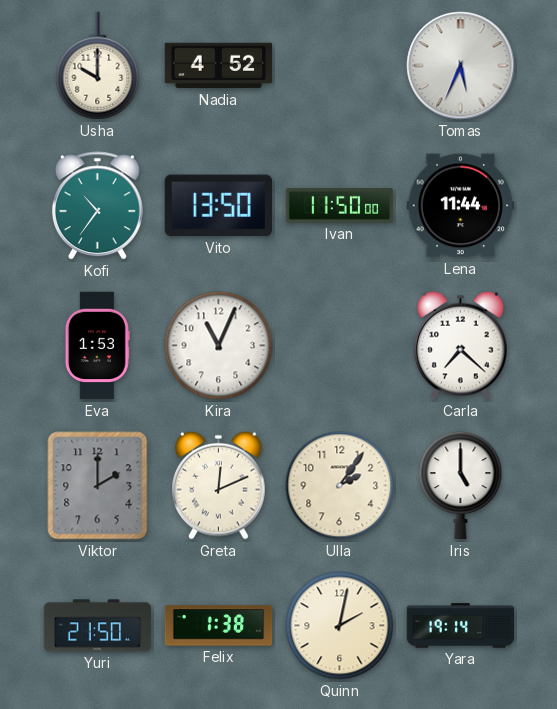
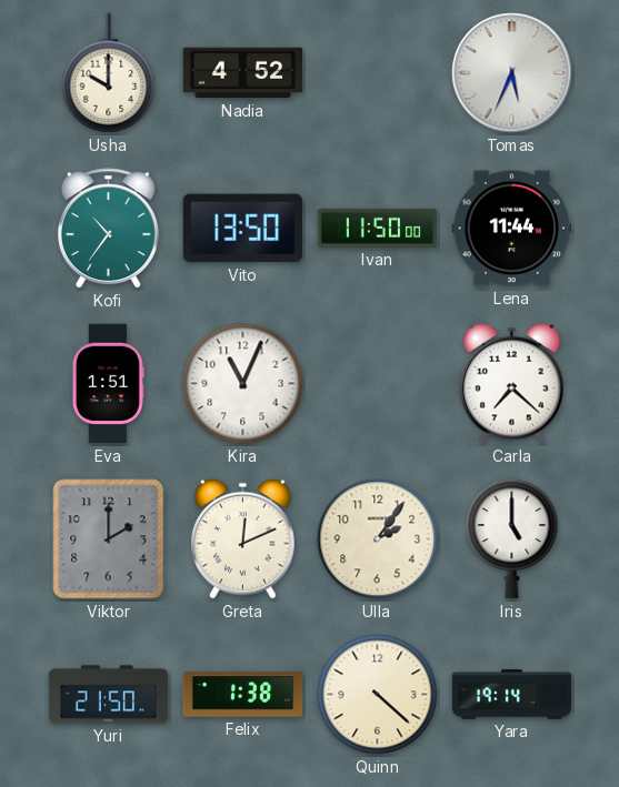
Eva: 1:53 -> 1:51
Quinn: 2:02 -> 4:22
